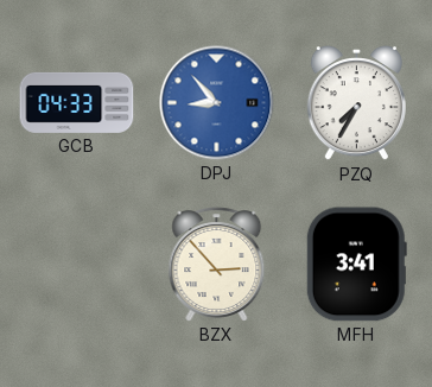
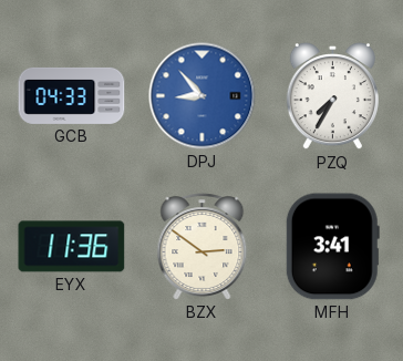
EYX: none -> 11:36
BZX: 2:53 -> 2:51
